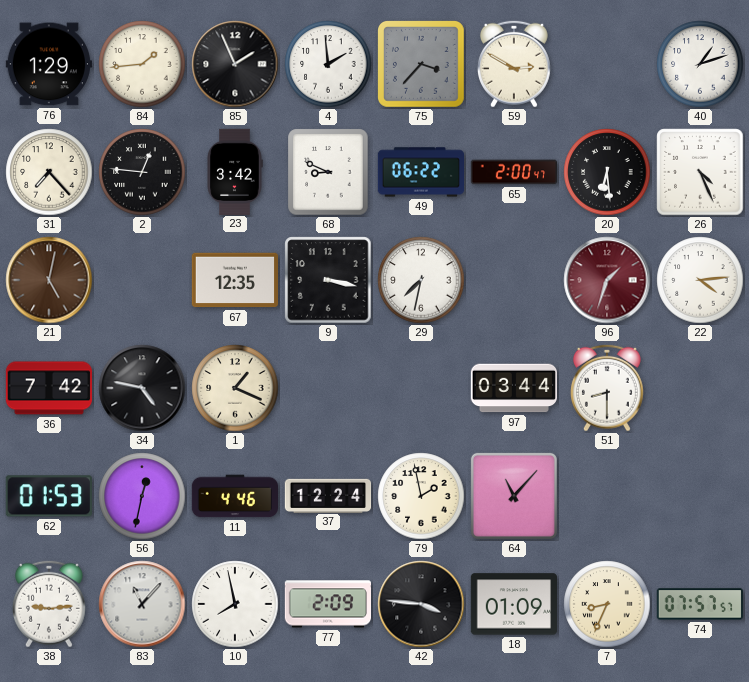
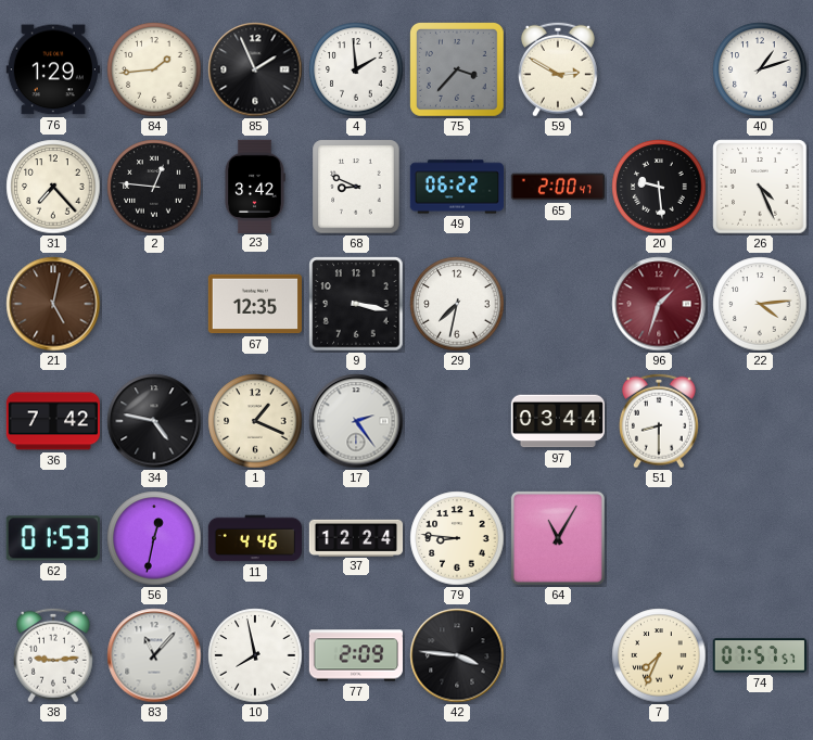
20: 6:29 -> 9:29
17: none -> 2:24
79: 1:58 -> 8:46
64: 11:07 -> 11:05
18: 01:09 -> none
7: 8:34 -> 7:34
